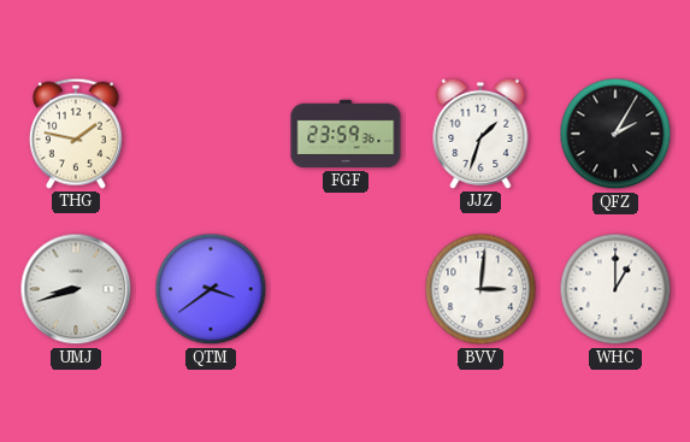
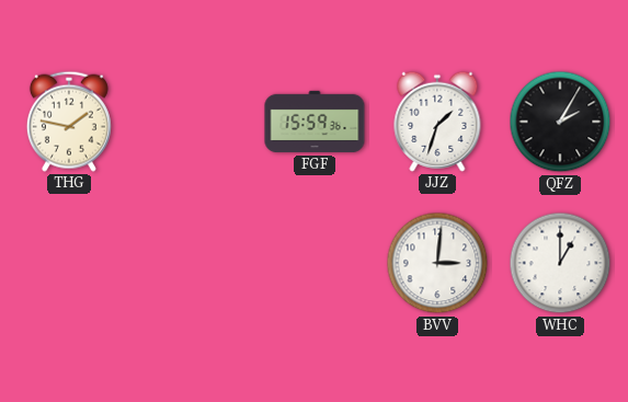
FGF: 23:59 -> 15:59
UMJ: 8:42 -> none
QTM: 3:39 -> none
